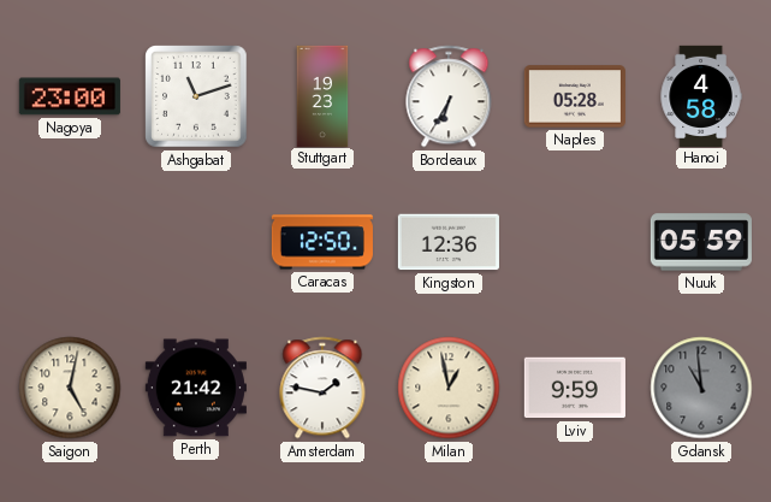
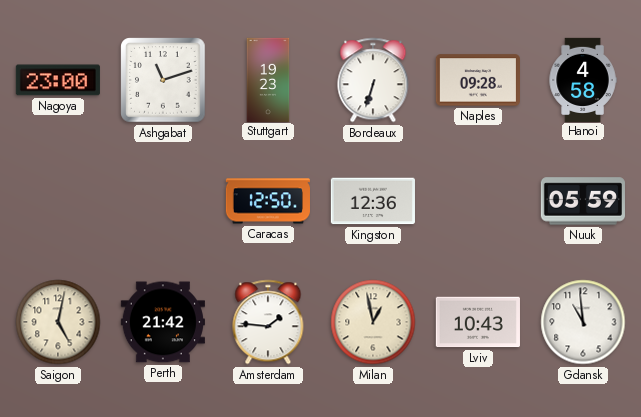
Bordeaux: 6:35 -> 6:33
Naples: 05:28 -> 09:28
Amsterdam: 1:47 -> 1:46
Lviv: 9:59 -> 10:43
Gdansk dial: grey -> white
